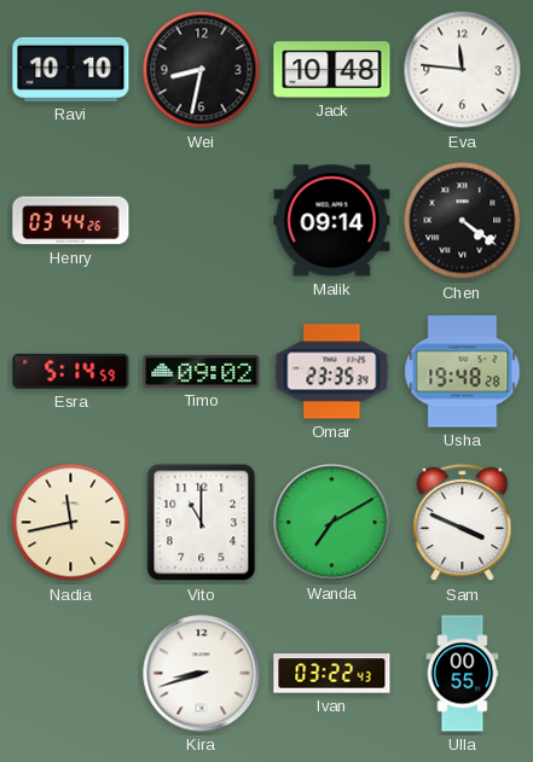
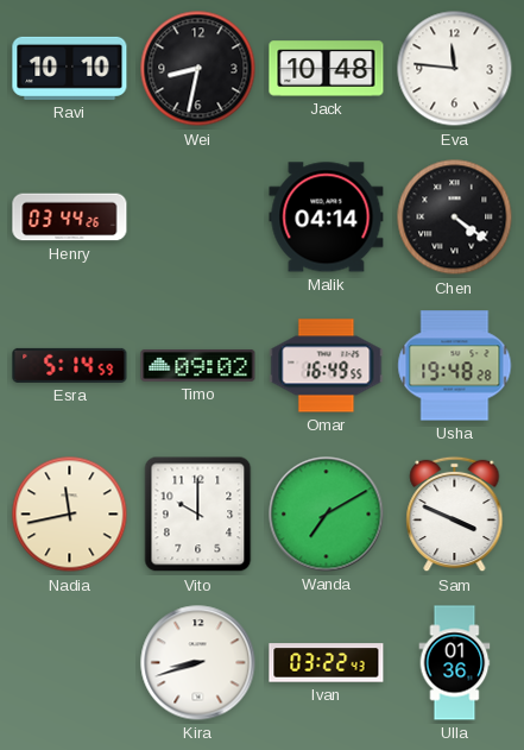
Malik: 09:14 -> 04:14
Omar: 23:35 -> 16:49
Vito: 11:00 -> 10:00
Ulla: 00:55 -> 01:36
